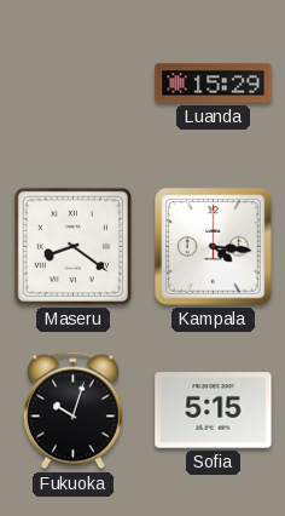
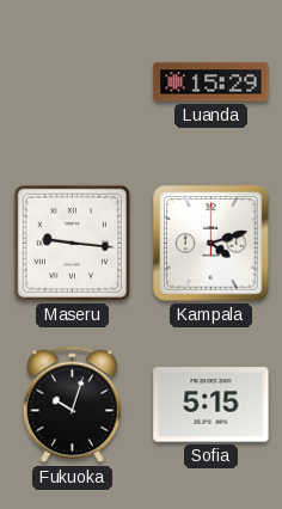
Maseru: 8:21 -> 9:16
Kampala: 4:16 -> 4:12
